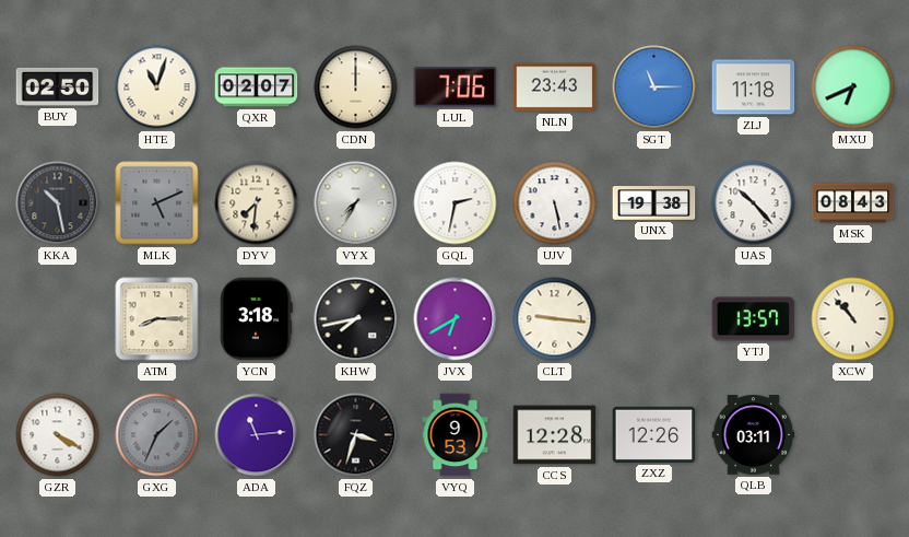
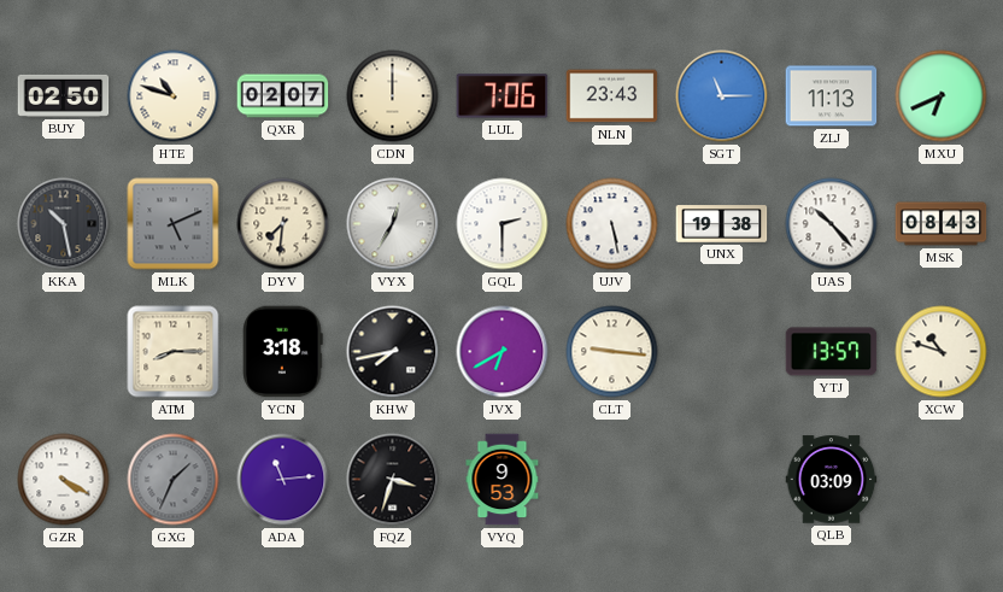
HTE: 11:03 -> 10:48
ZLJ: 11:18 -> 11:13
VYX: 7:35 -> 12:35
GQL: 2:32 -> 2:30
XCW: 10:53 -> 10:48
CCS: 12:28 -> none
ZXZ: 12:26 -> none
QLB: 03:11 -> 03:09
